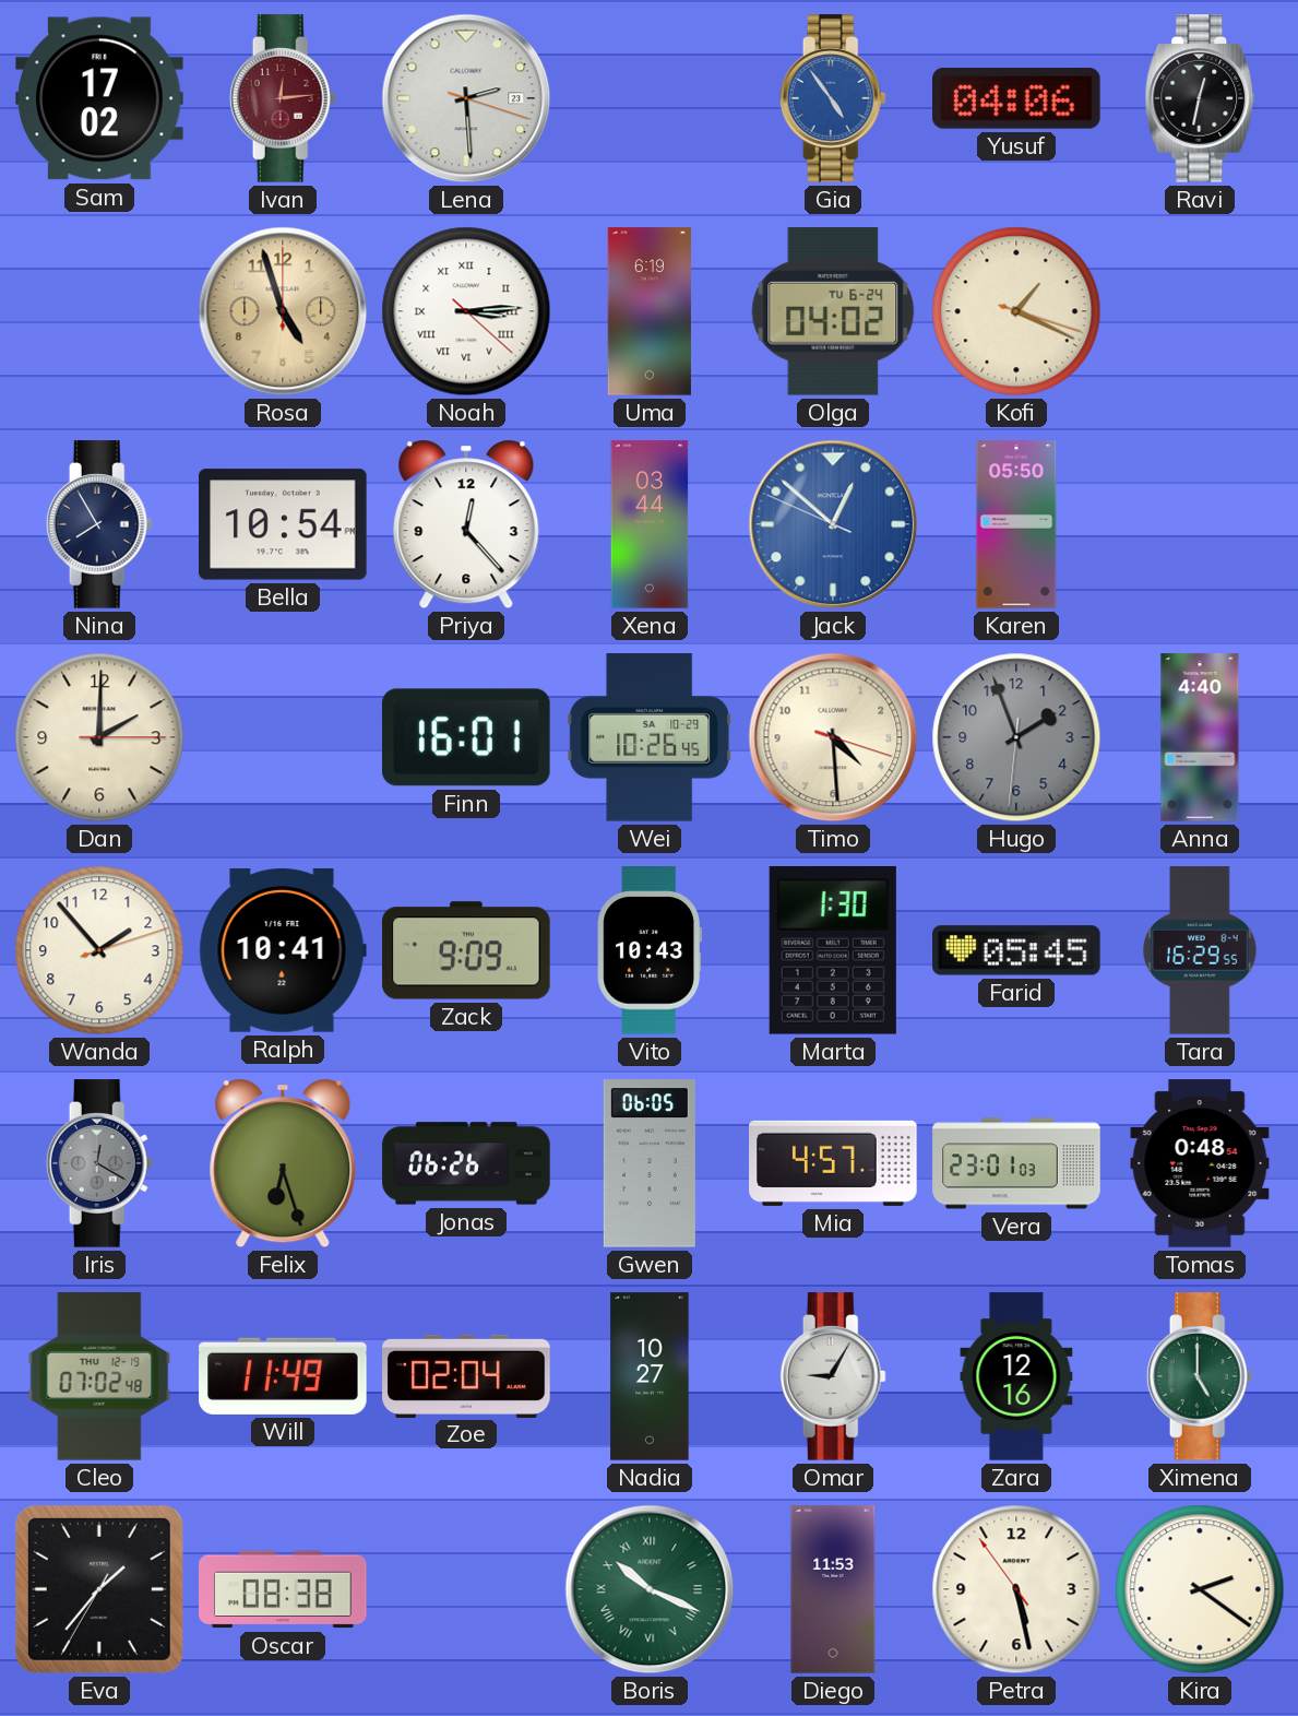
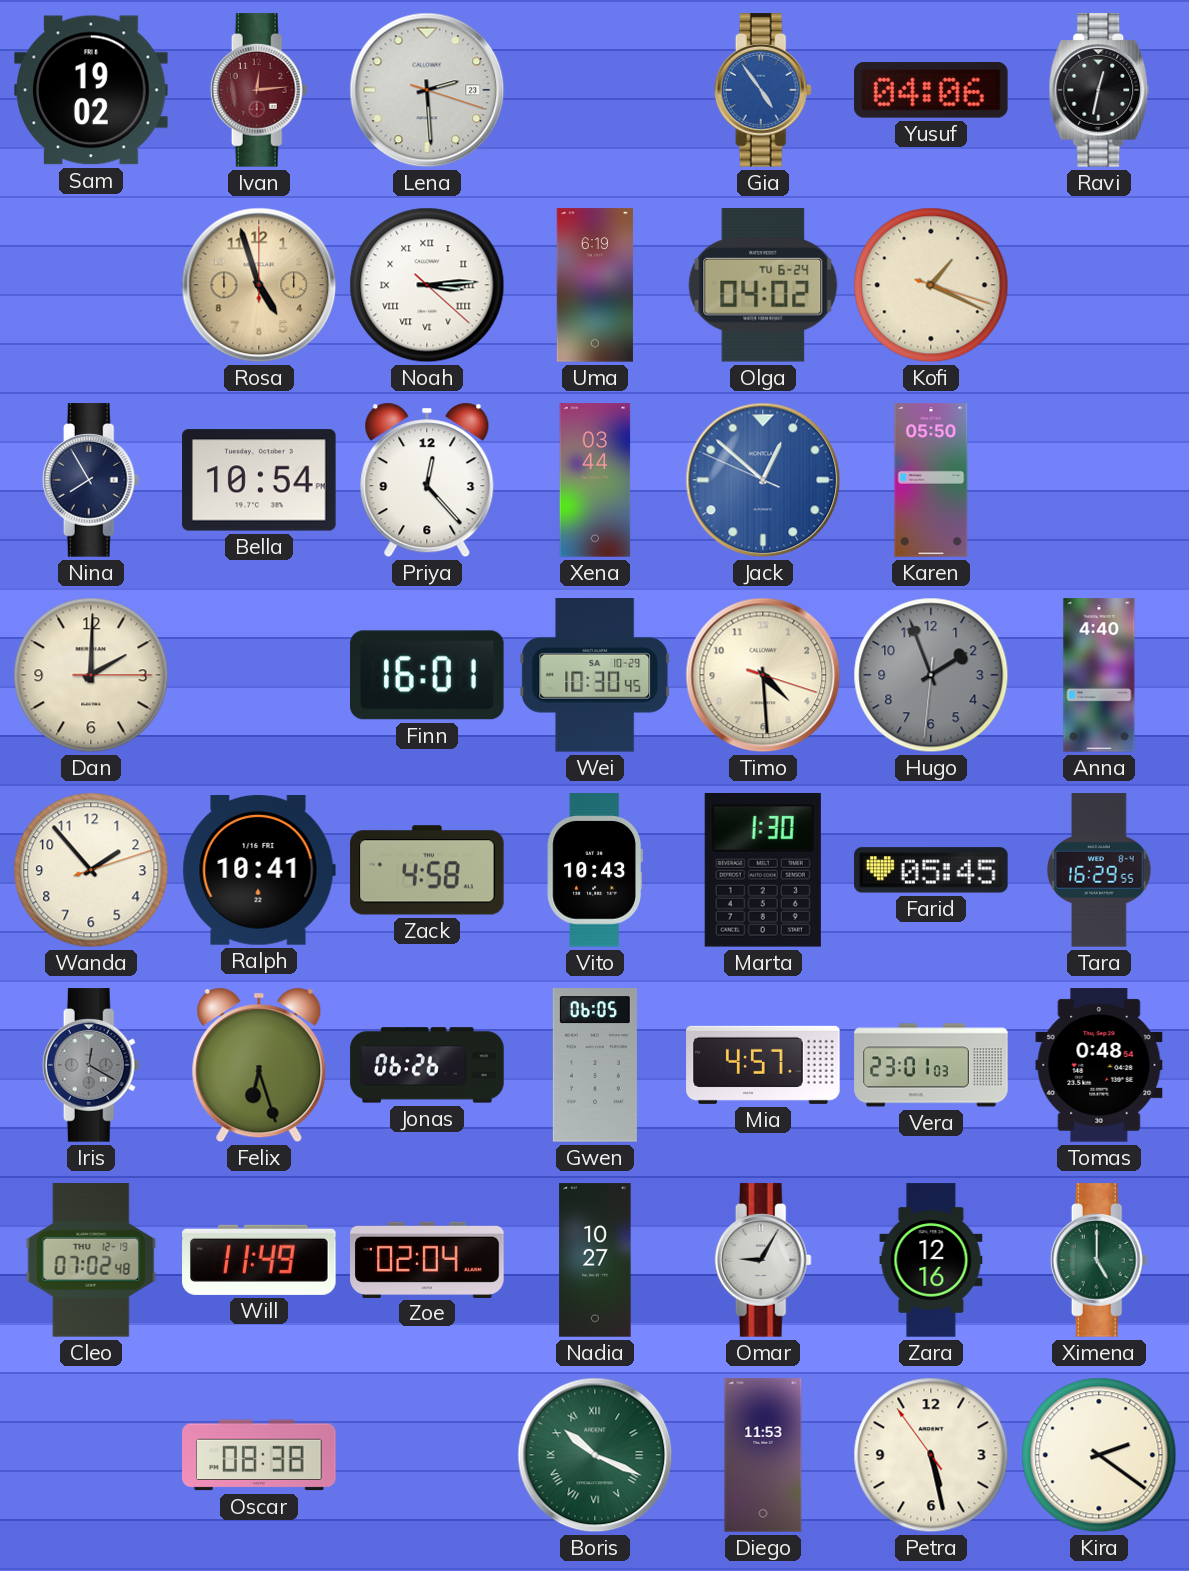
Sam: 17:02 -> 19:02
Wei: 10:26 -> 10:30
Zack: 9:09 -> 4:58
Eva: 1:36 -> none
